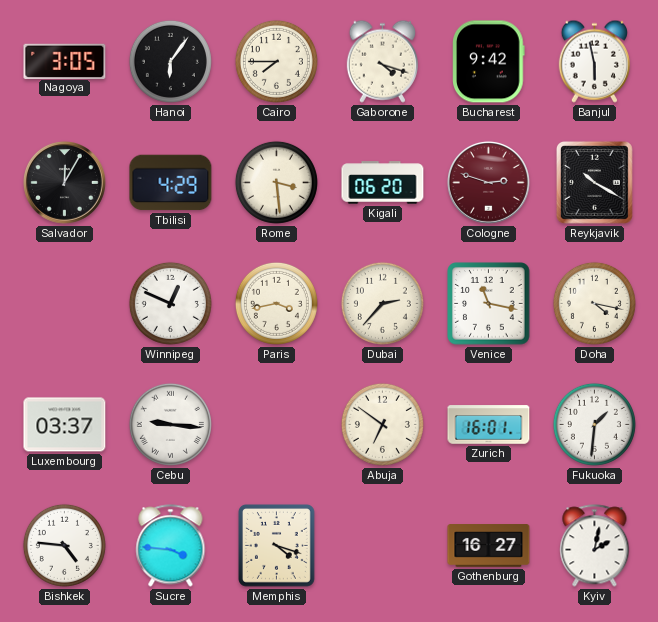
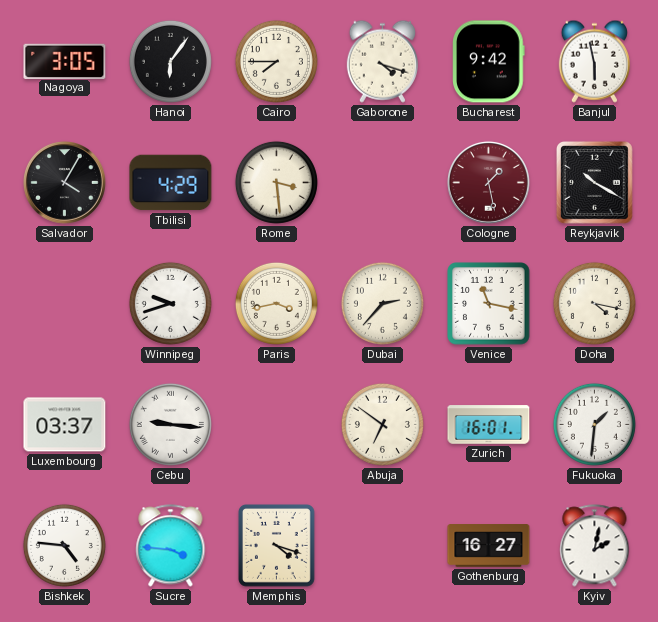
Salvador: 12:05 -> 4:05
Kigali: 06:20 -> none
Cologne: 2:48 -> 1:28
Winnipeg: 12:49 -> 9:42
